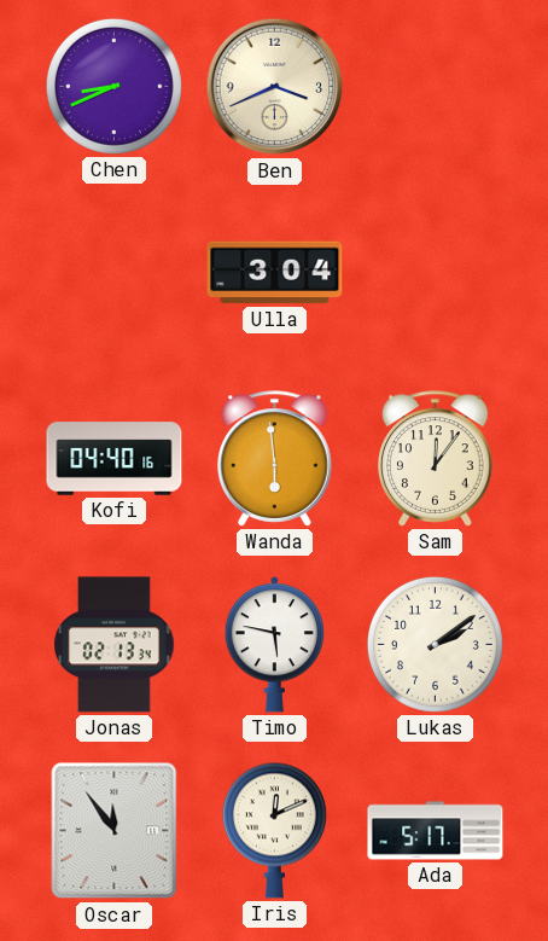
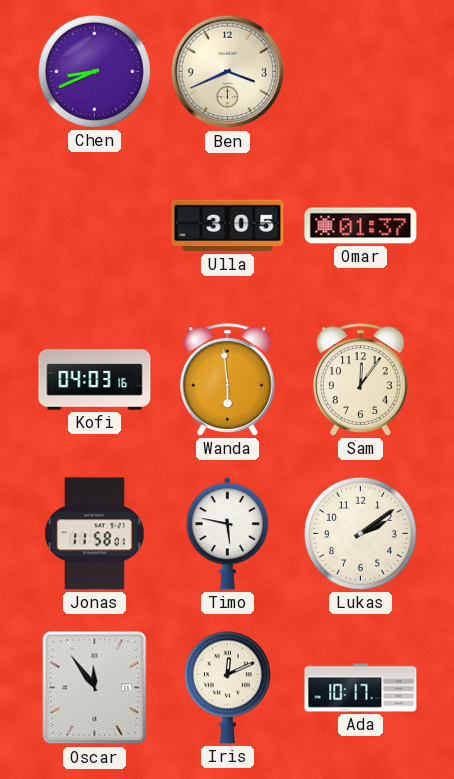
Ulla: 3:04 -> 3:05
Omar: none -> 01:37
Kofi: 04:40 -> 04:03
Jonas: 02:13 -> 11:58
Ada: 5:17 -> 10:17
